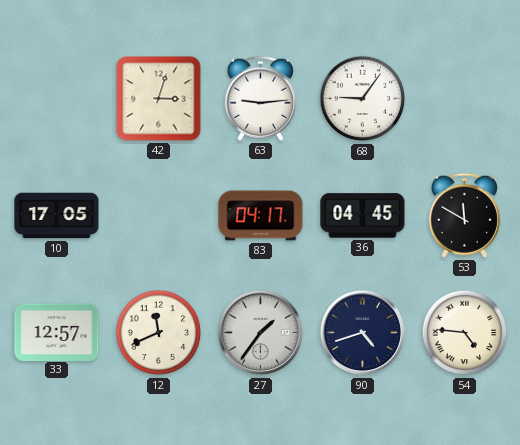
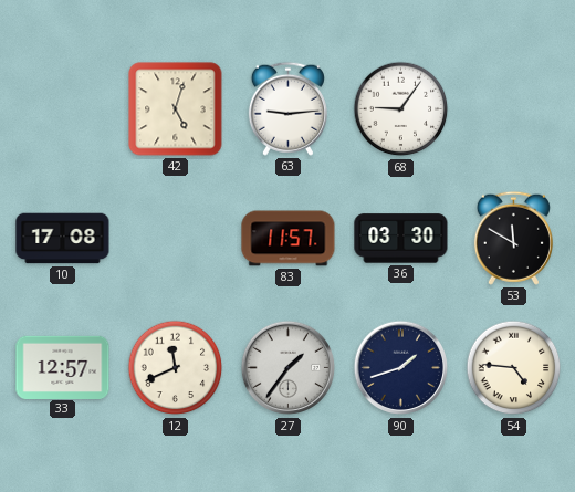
42: 3:03 -> 5:03
10: 17:05 -> 17:08
83: 04:17 -> 11:57
36: 04:45 -> 03:30
90: 4:42 -> 1:42
